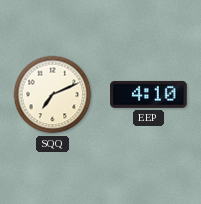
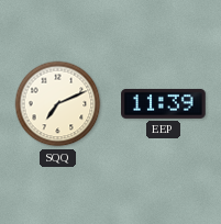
EEP: 4:10 -> 11:39
